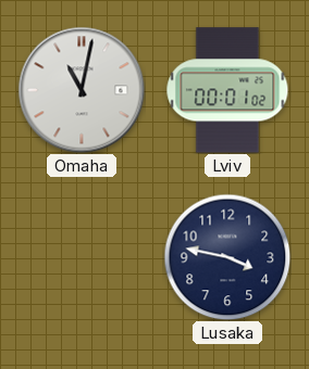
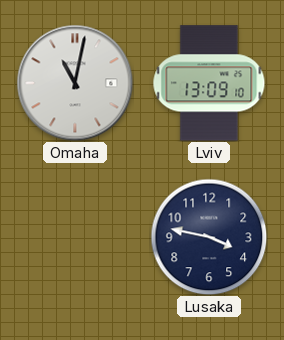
Lviv: 00:01 -> 13:09
